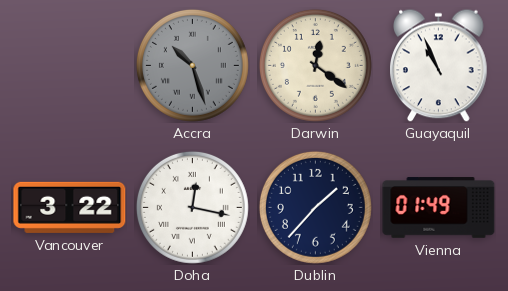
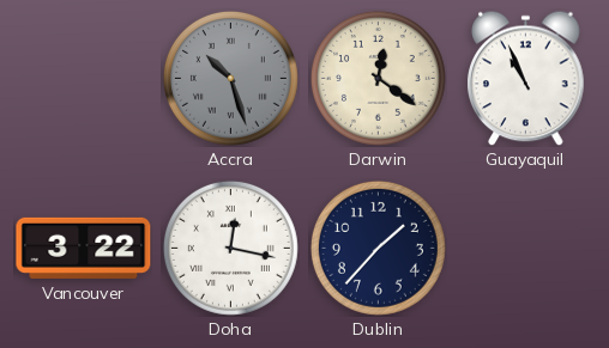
Vienna: 01:49 -> none
